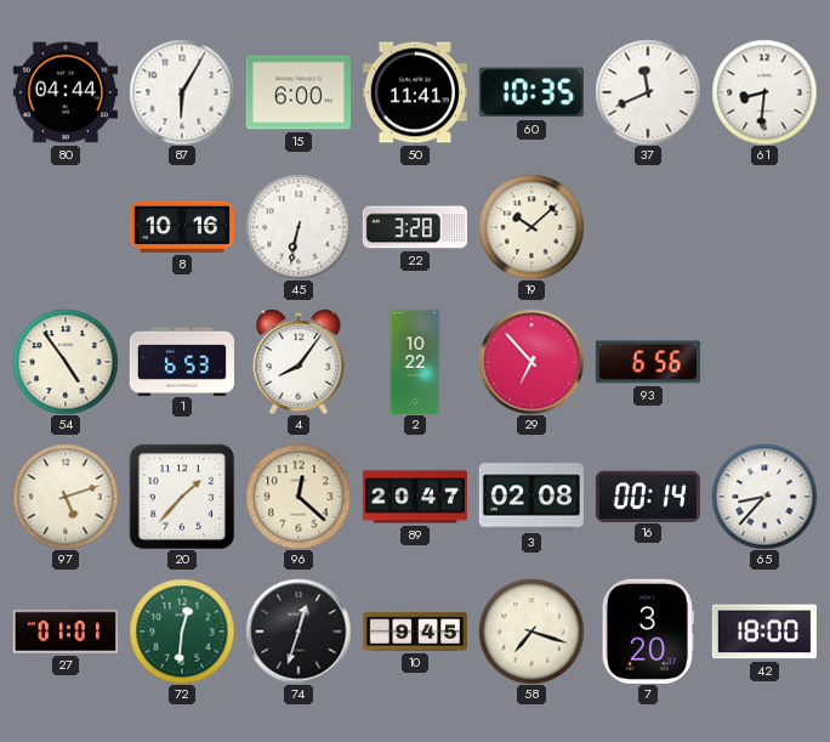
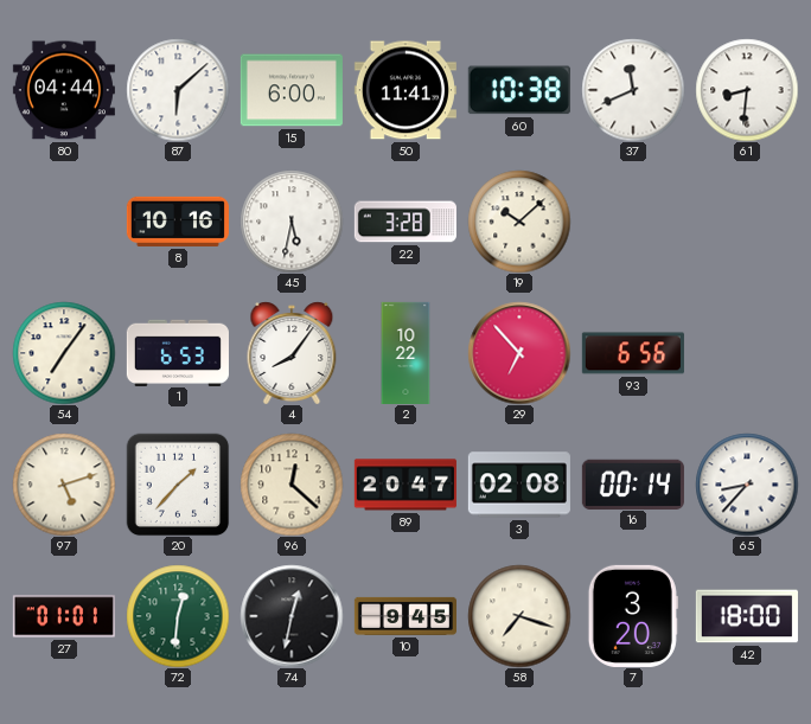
87: 6:05 -> 6:08
60: 10:35 -> 10:38
45: 6:32 -> 5:32
54: 4:54 -> 7:06
74: 12:33 -> 12:32
